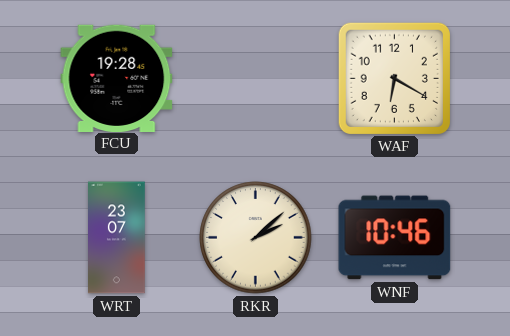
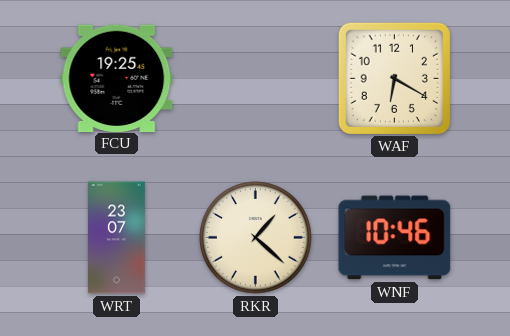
FCU: 19:28 -> 19:25
RKR: 2:08 -> 1:22
